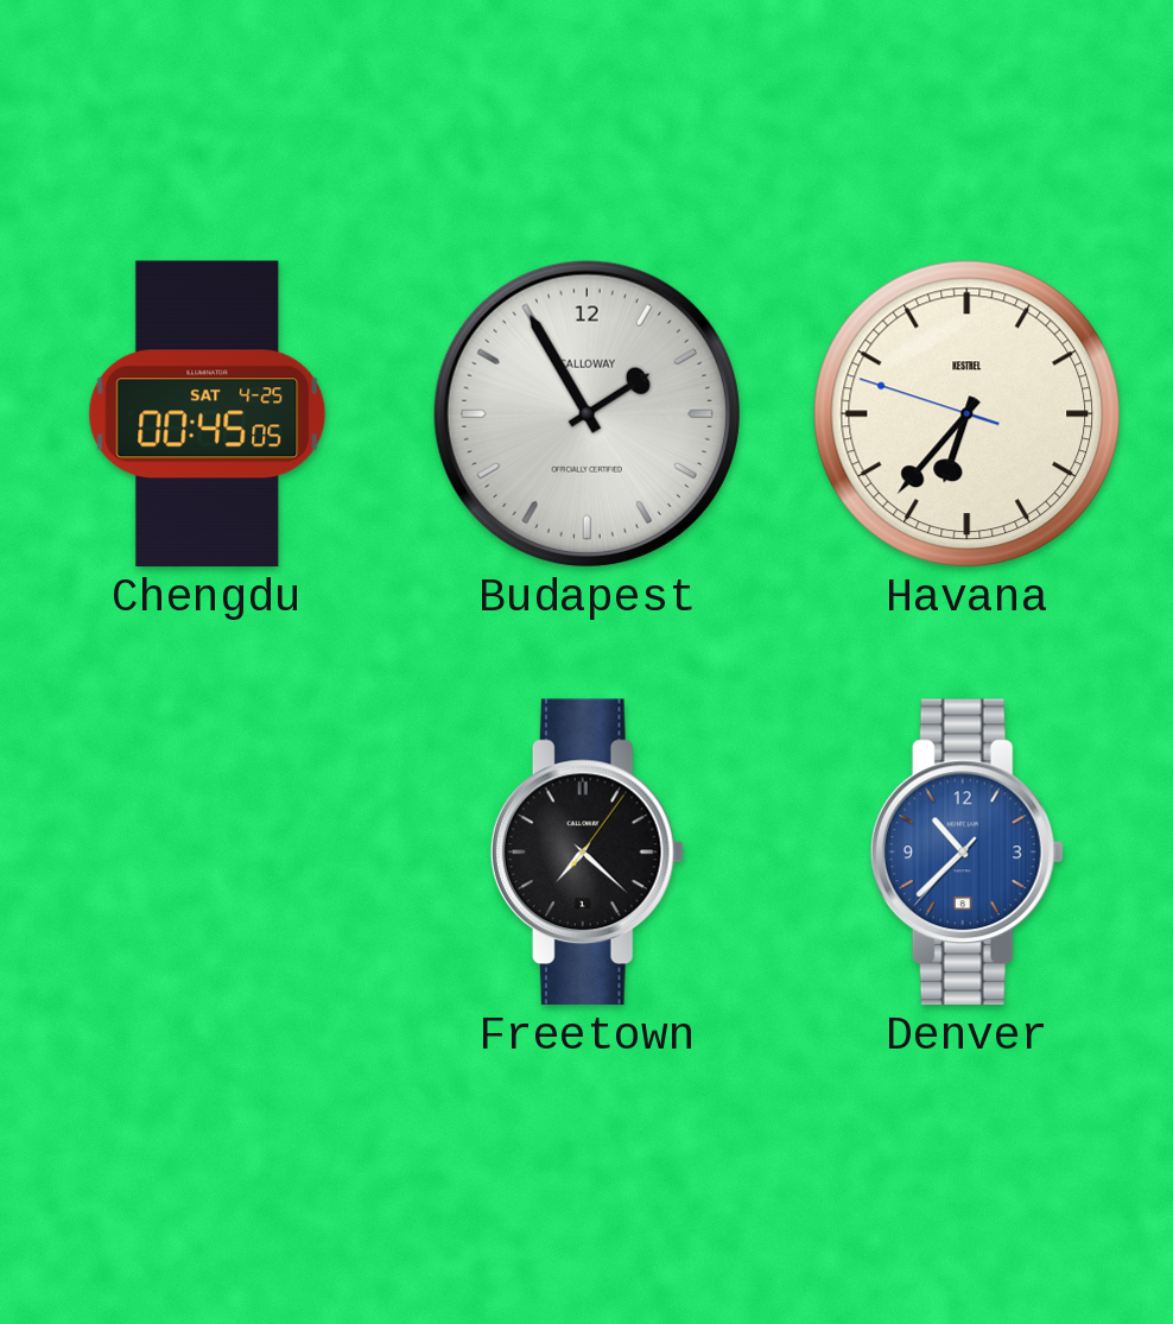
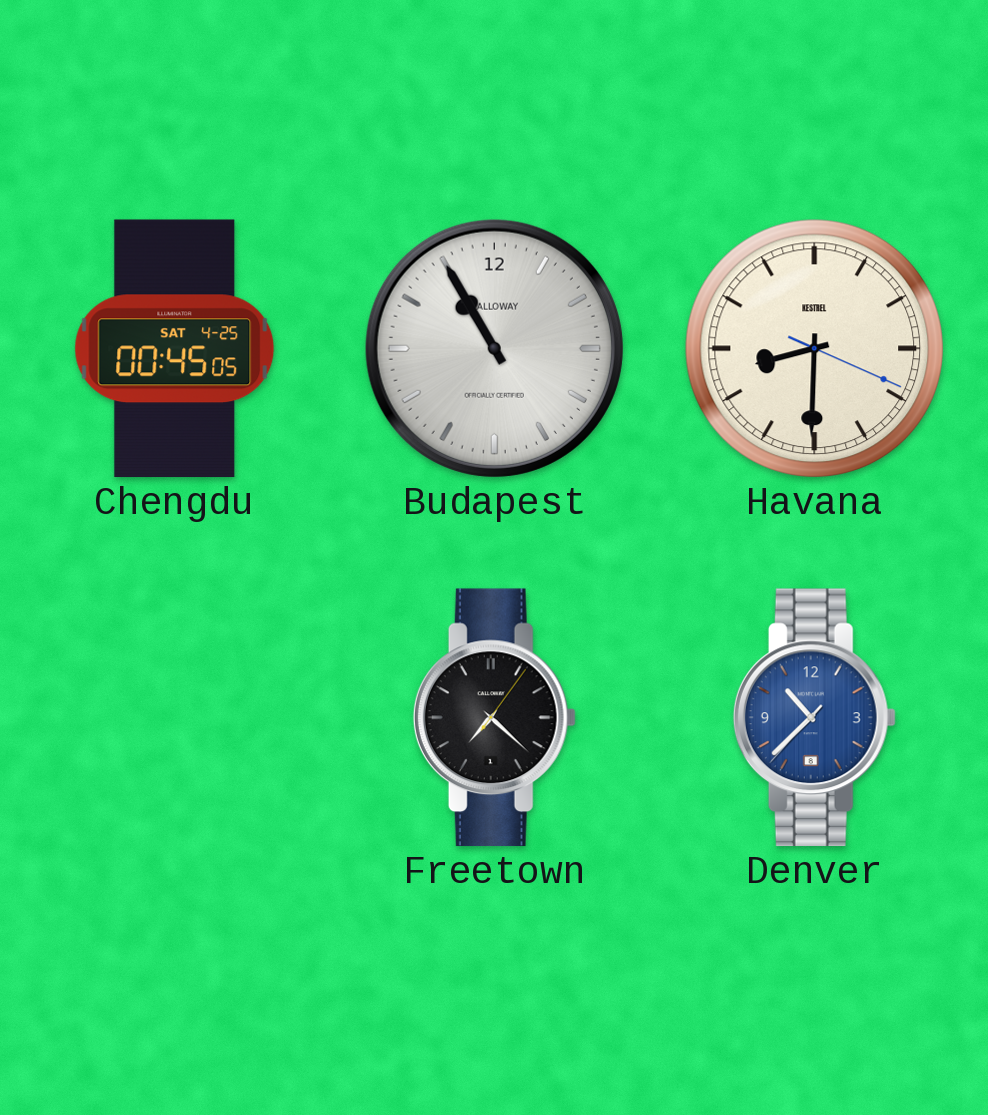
Budapest: 1:55 -> 10:55
Havana: 6:36 -> 8:30
